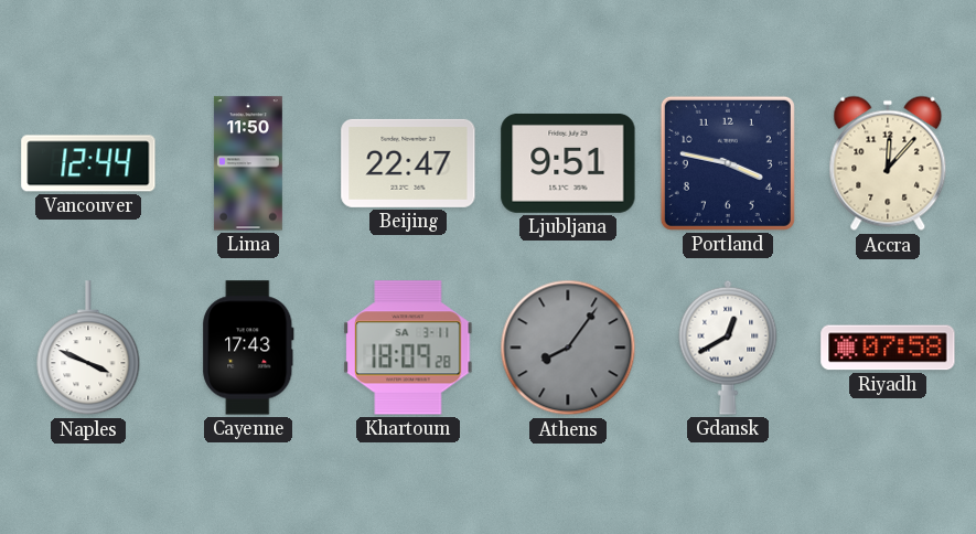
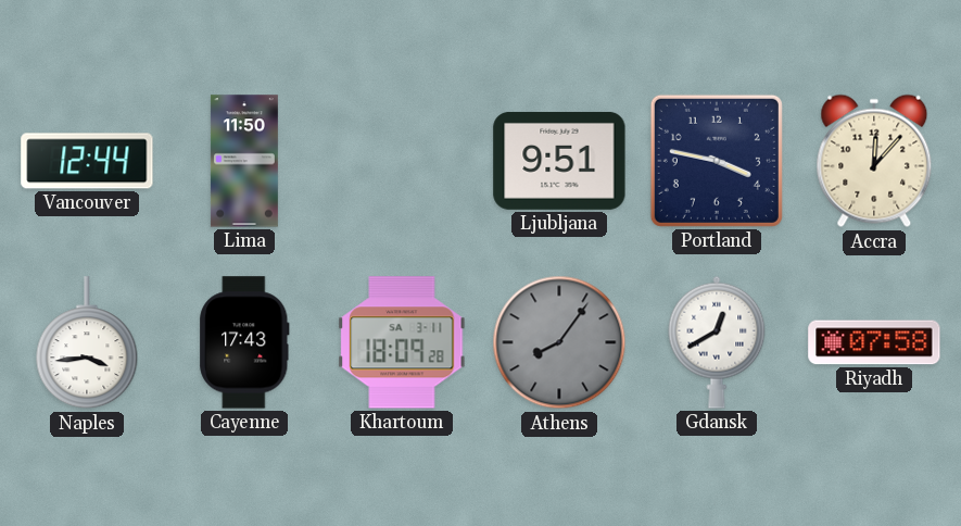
Beijing: 22:47 -> none
Naples: 3:49 -> 3:44
